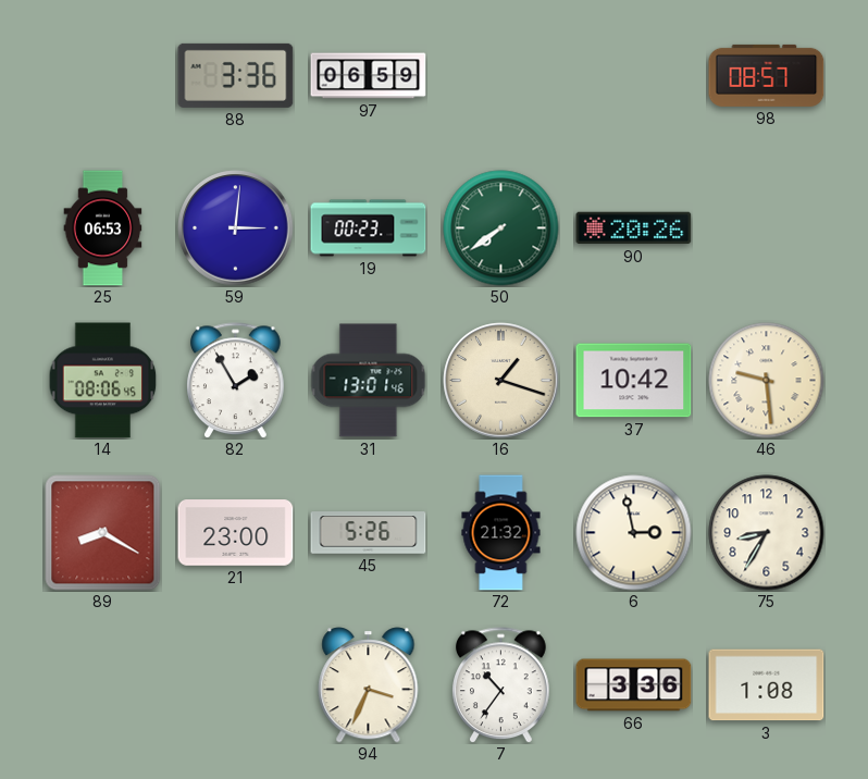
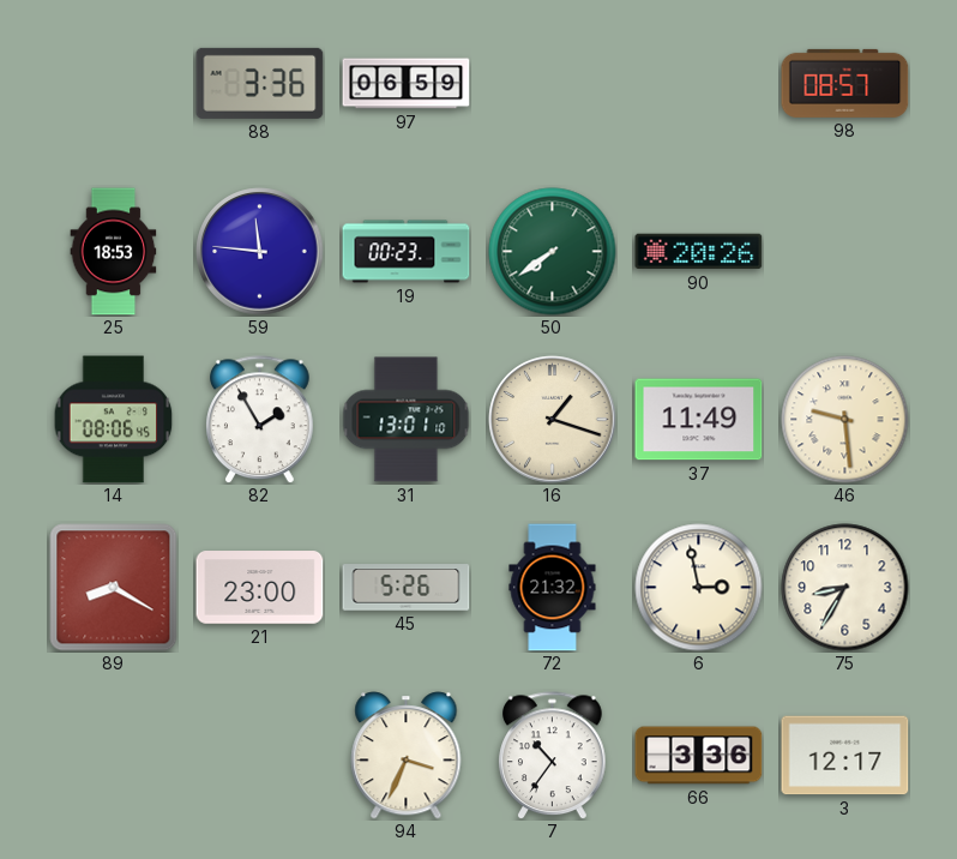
25: 06:53 -> 18:53
59: 3:01 -> 11:46
31: 13:01:46 -> 13:01:10
37: 10:42 -> 11:49
3: 1:08 -> 12:17
